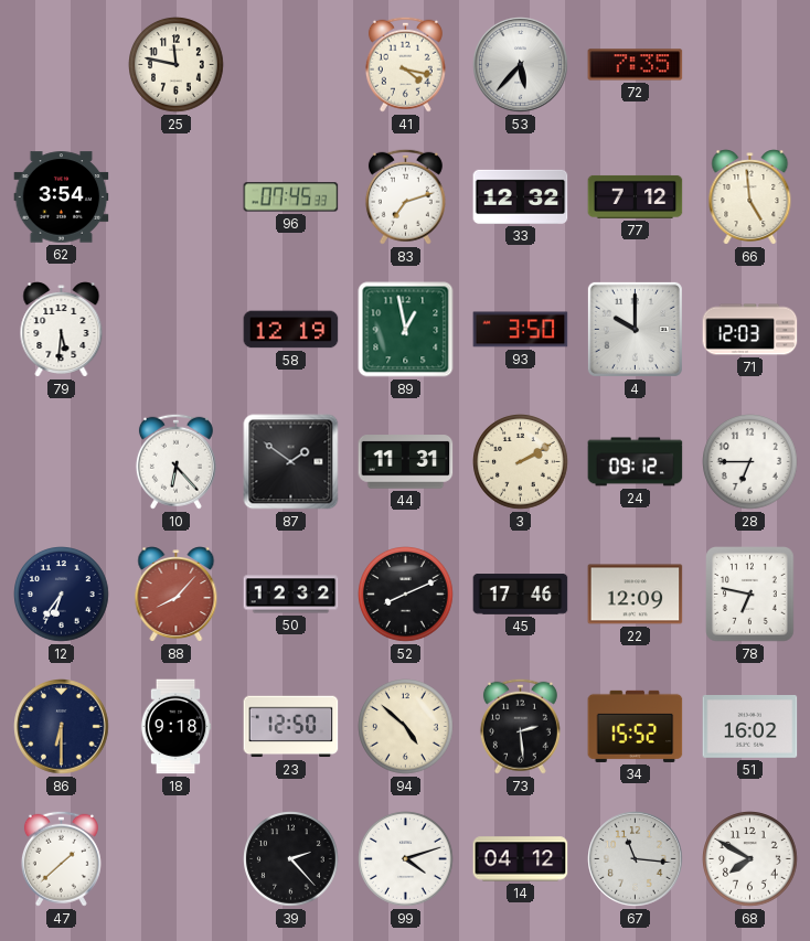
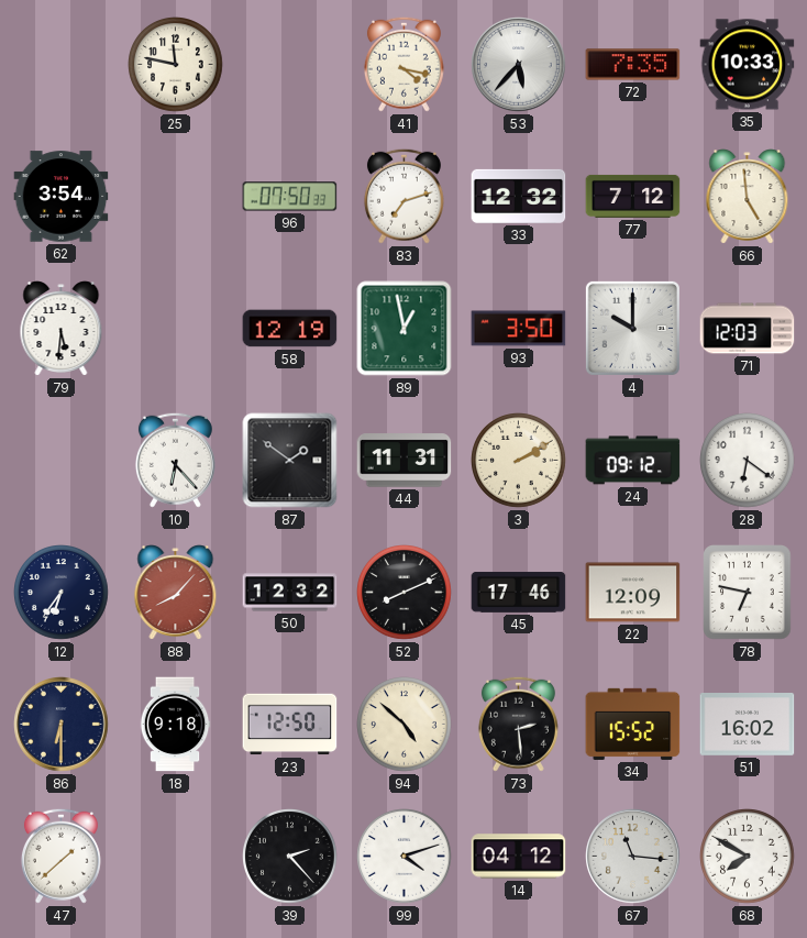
35: none -> 10:33
96: 07:45 -> 07:50
28: 6:45 -> 6:21
